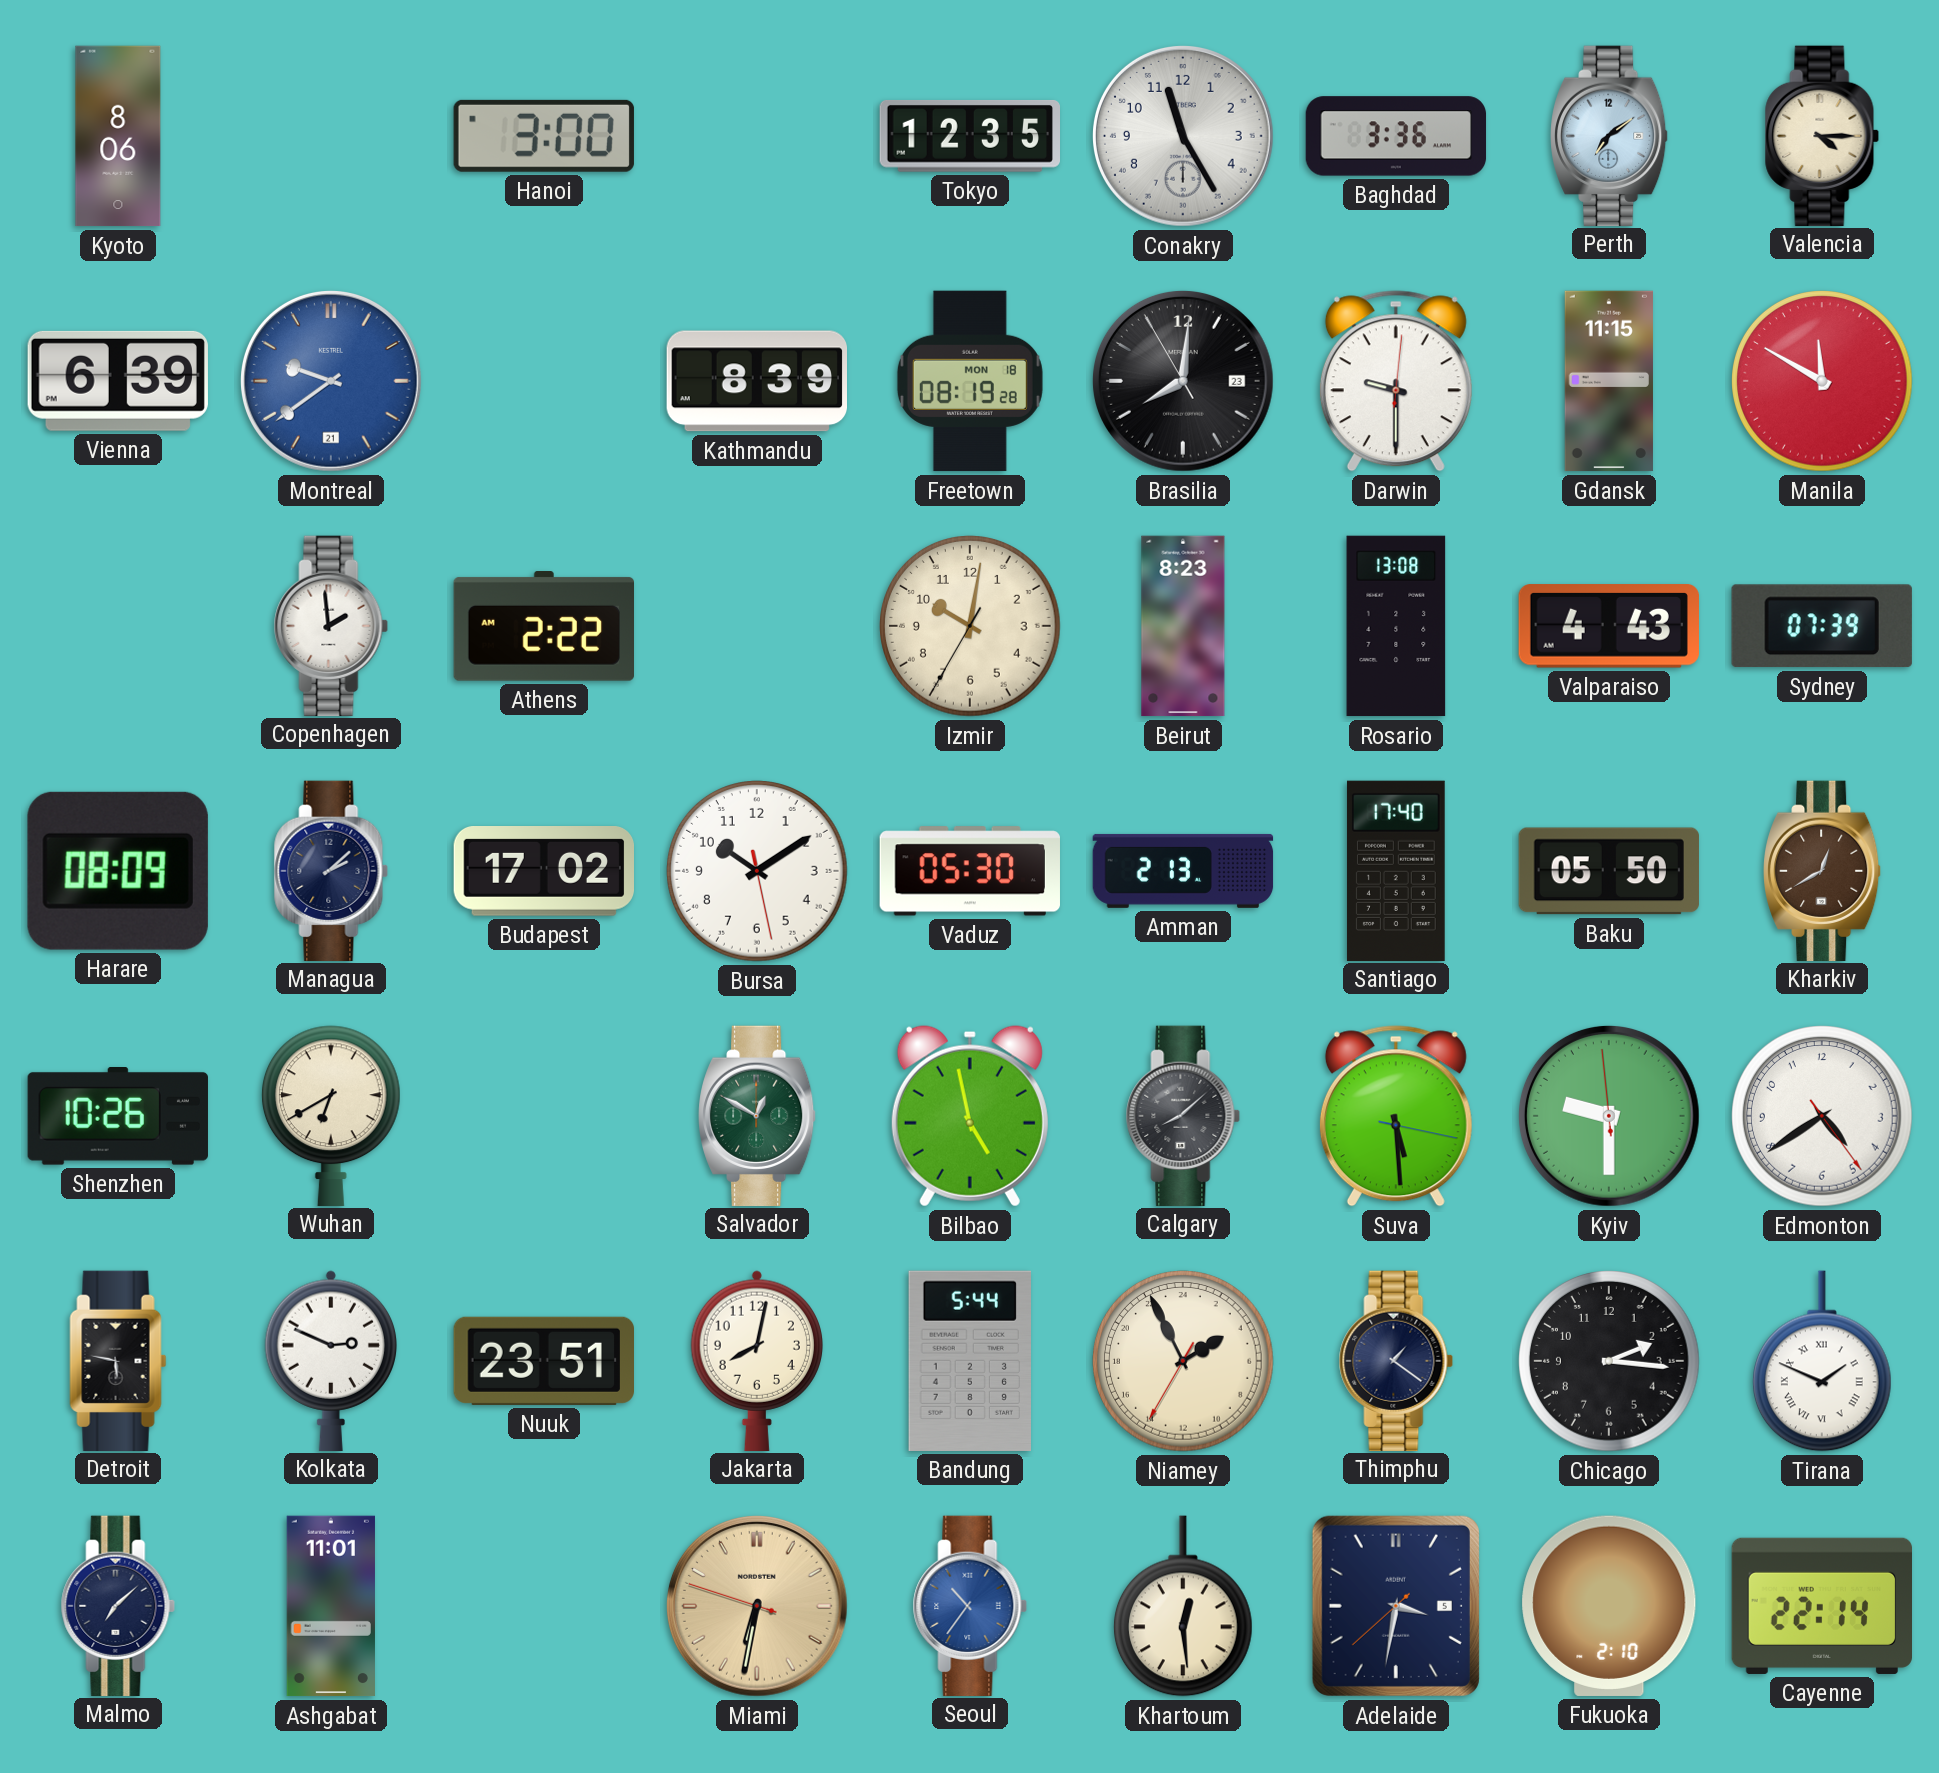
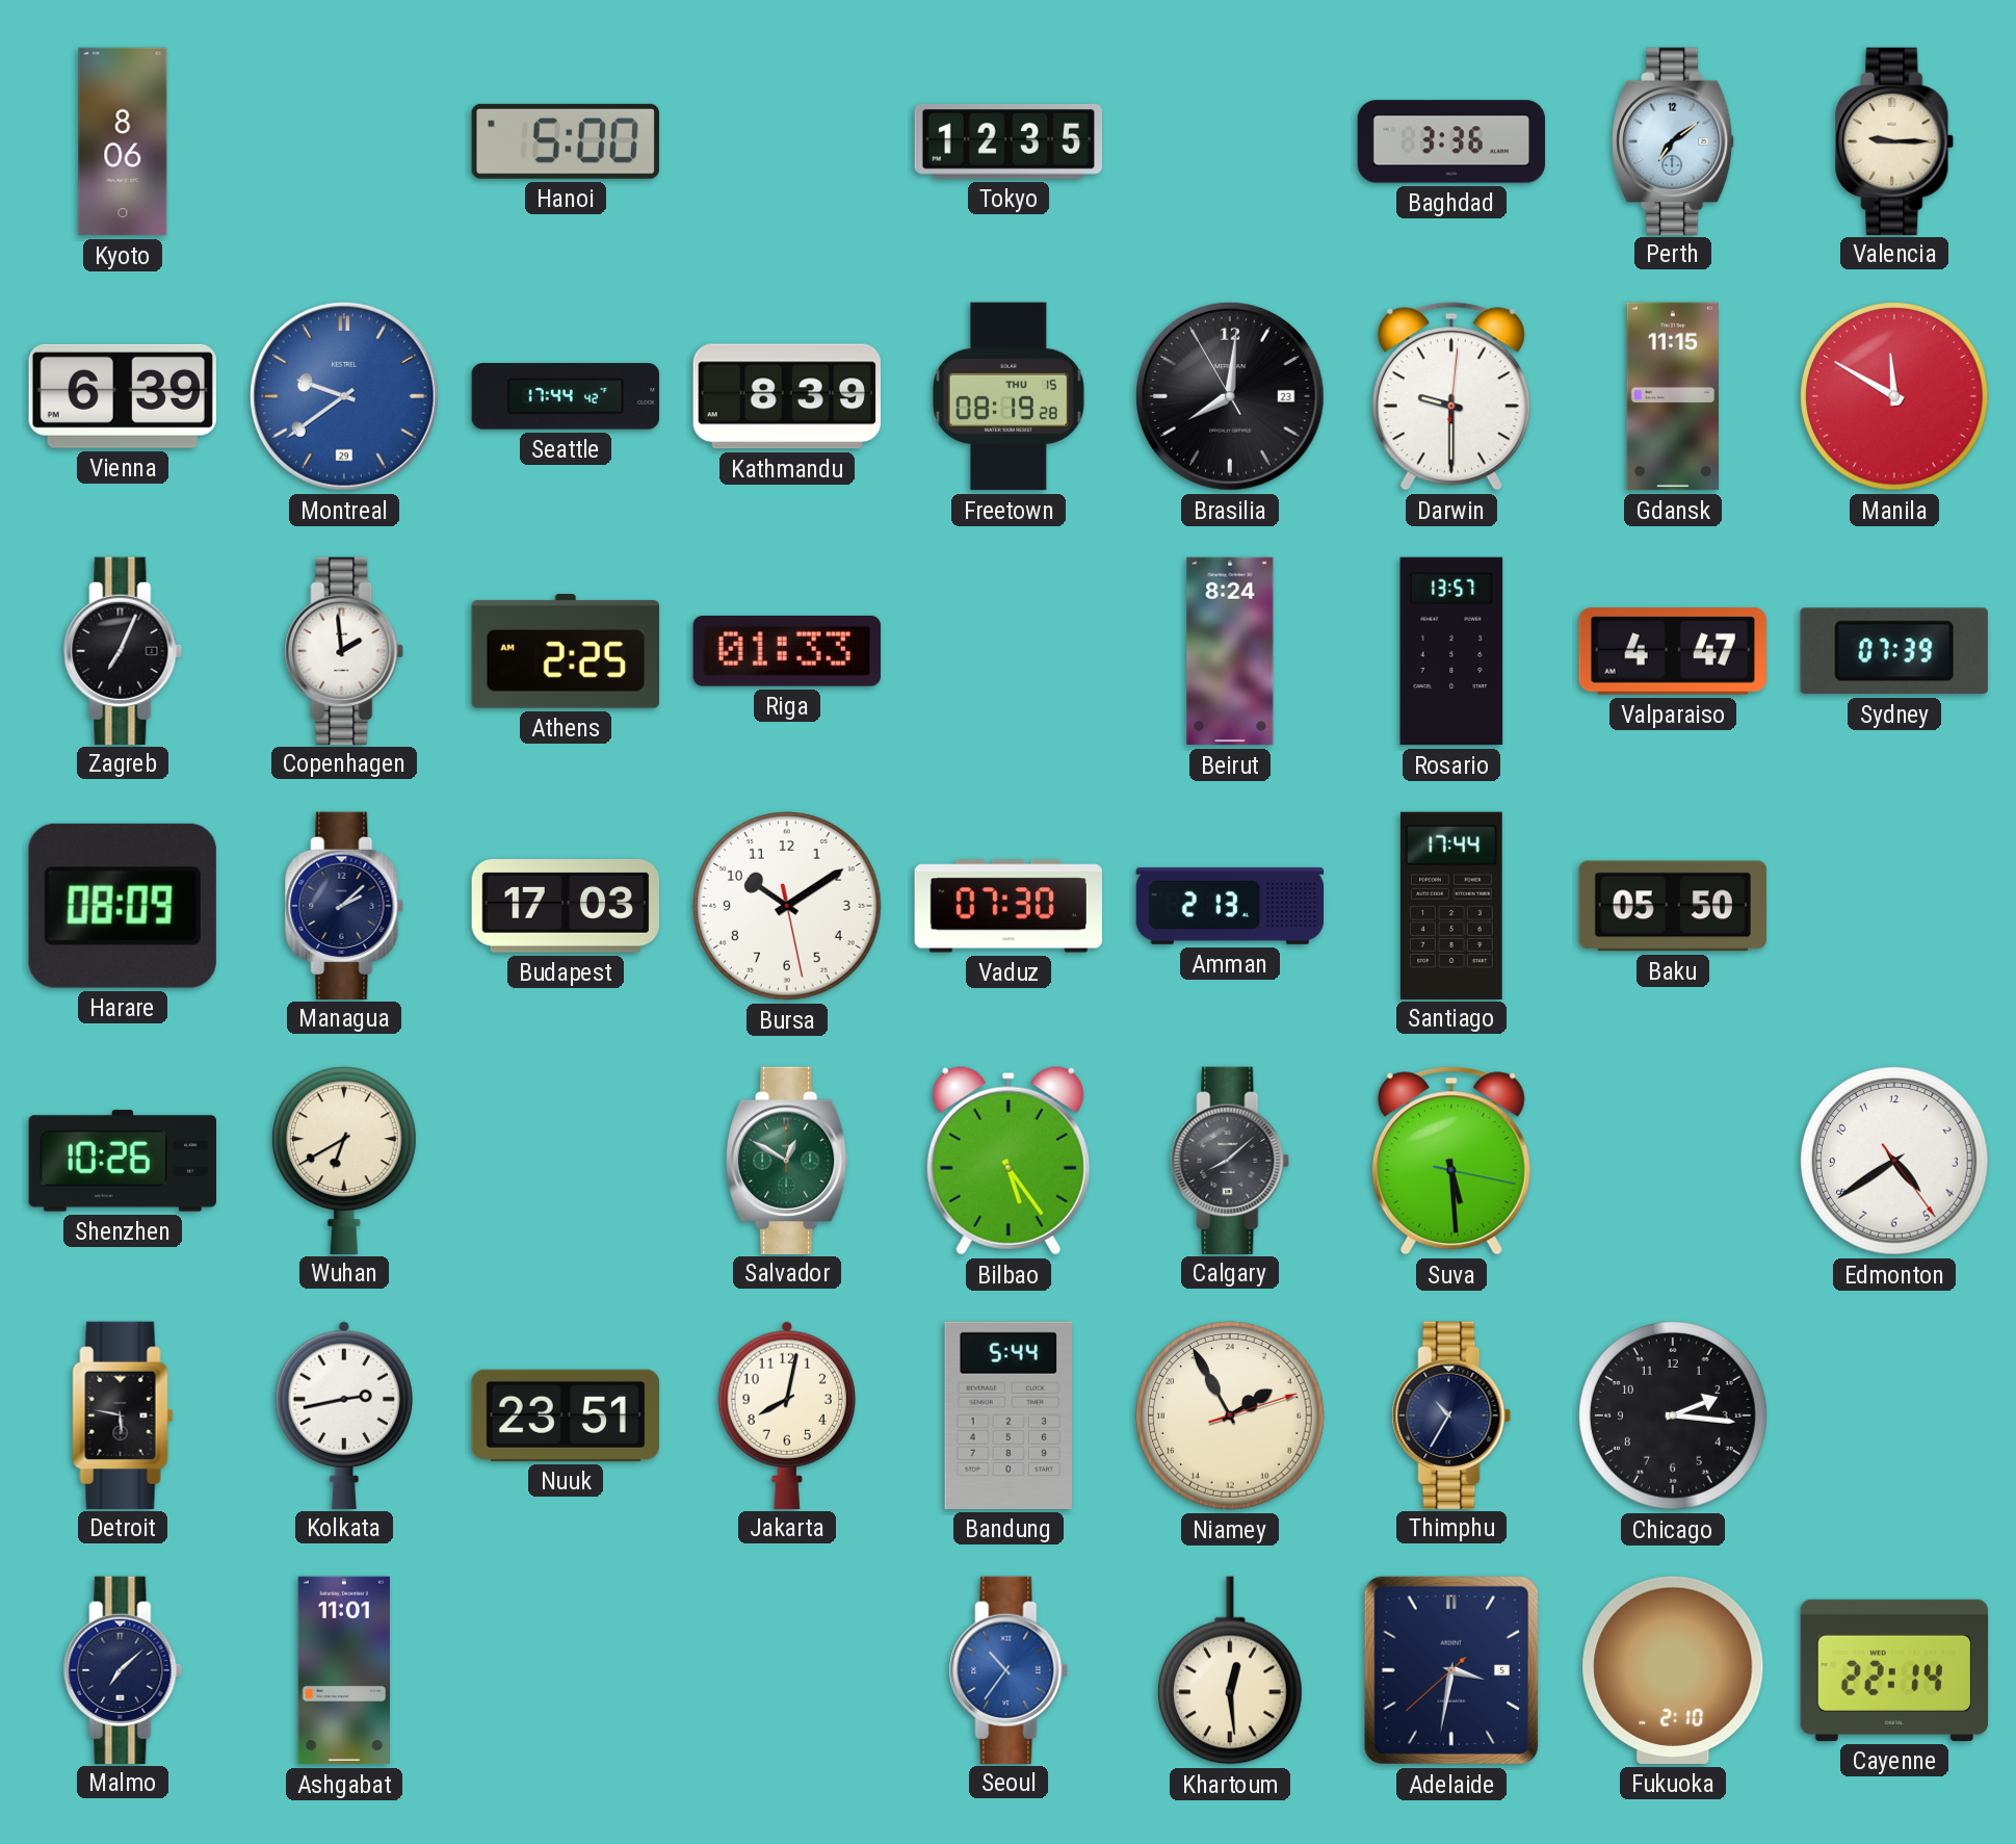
Hanoi: 3:00 -> 5:00
Conakry: 11:25 -> none
Valencia: 4:15 -> 9:15
Montreal date: 21 -> 29
Seattle: none -> 17:44
Freetown date: MON 18 -> THU 15
Zagreb: none -> 7:04
Athens: 2:22 -> 2:25
Riga: none -> 01:33
Izmir: 10:01 -> none
Beirut: 8:23 -> 8:24
Rosario: 13:08 -> 13:57
Valparaiso: 4:43 -> 4:47
Budapest: 17:02 -> 17:03
Vaduz: 05:30 -> 07:30
Santiago: 17:40 -> 17:44
Kharkiv: 12:40 -> none
Bilbao: 4:58 -> 5:24
Kyiv: 9:29 -> none
Kolkata: 2:49 -> 2:43
Niamey: 3:55:35 -> 3:55:12
Thimphu: 1:21 -> 10:35
Tirana: 1:49 -> none
Miami: 6:31 -> none
